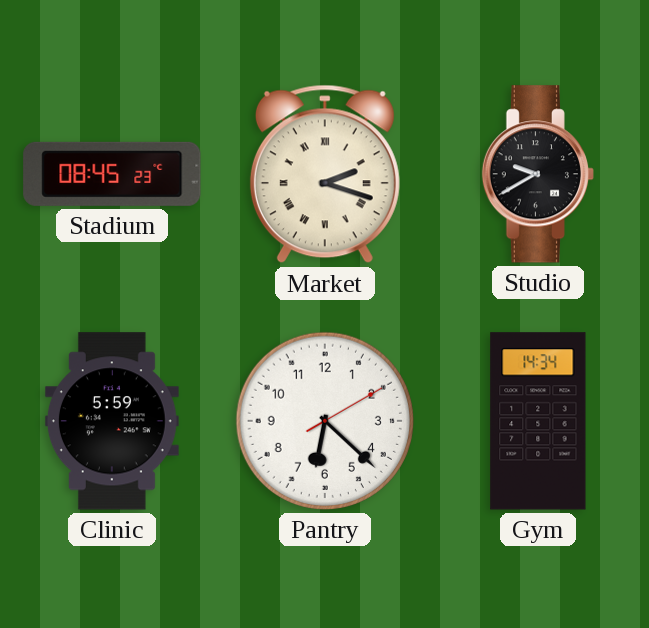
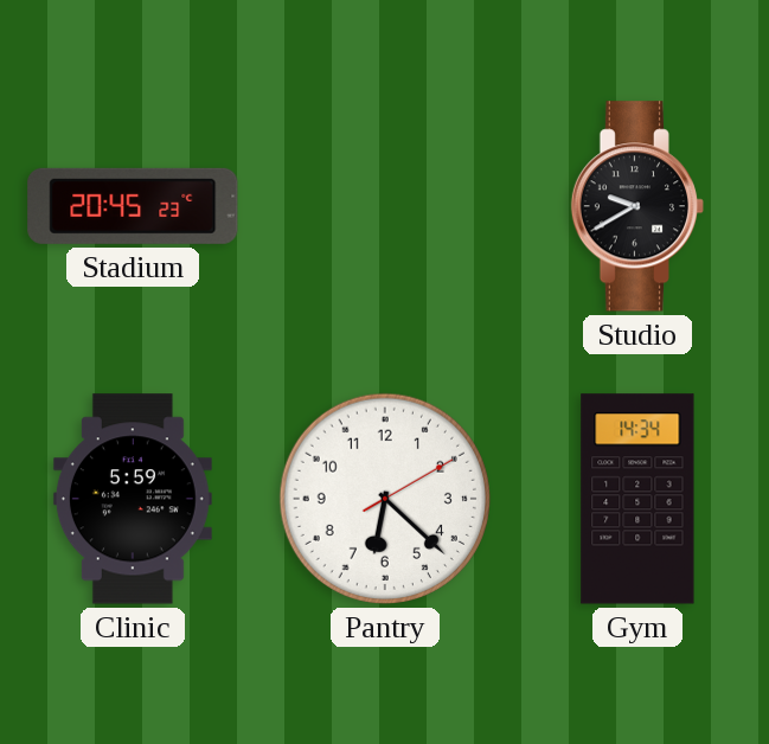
Stadium: 08:45 -> 20:45
Market: 2:18 -> none
